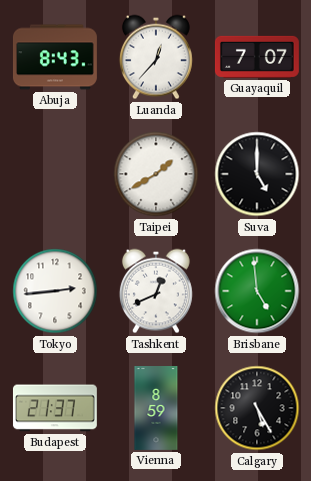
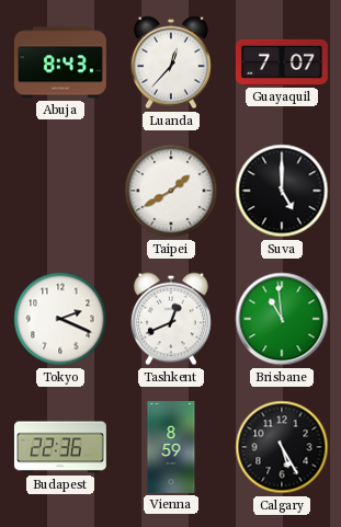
Tokyo: 2:44 -> 2:19
Brisbane: 4:59 -> 10:59
Budapest: 21:37 -> 22:36
